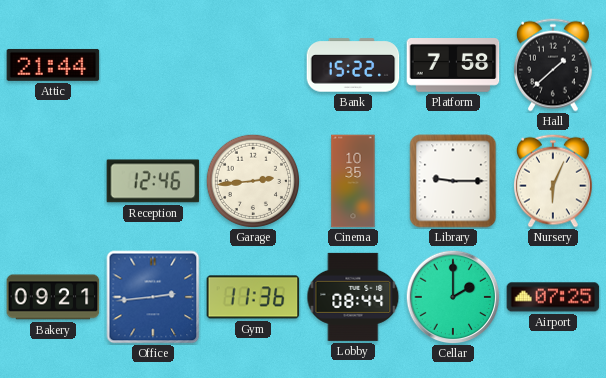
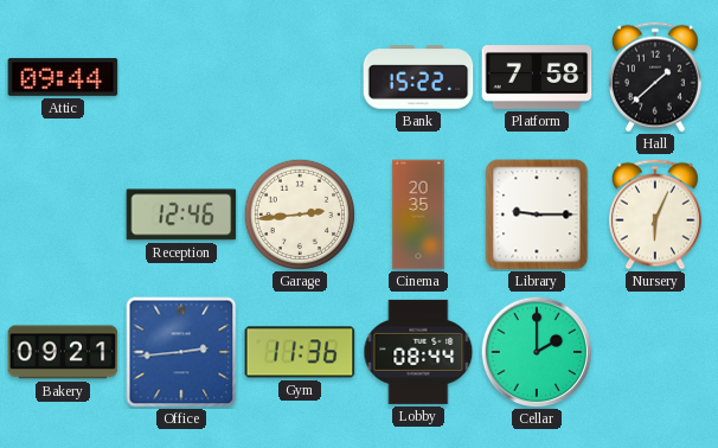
Attic: 21:44 -> 09:44
Cinema: 10:35 -> 20:35
Airport: 07:25 -> none
